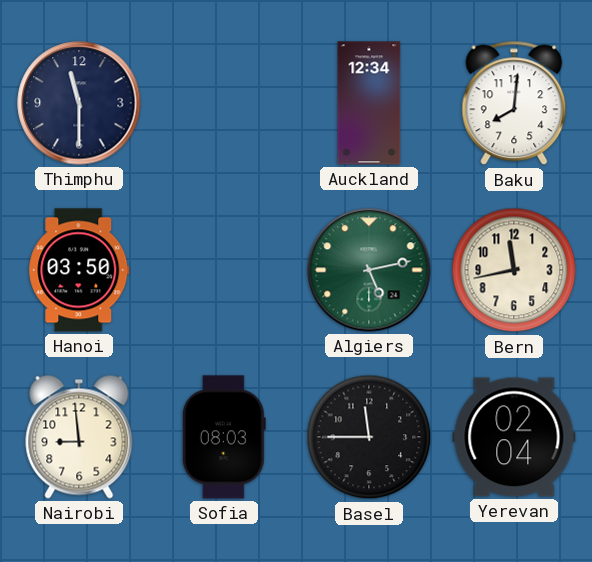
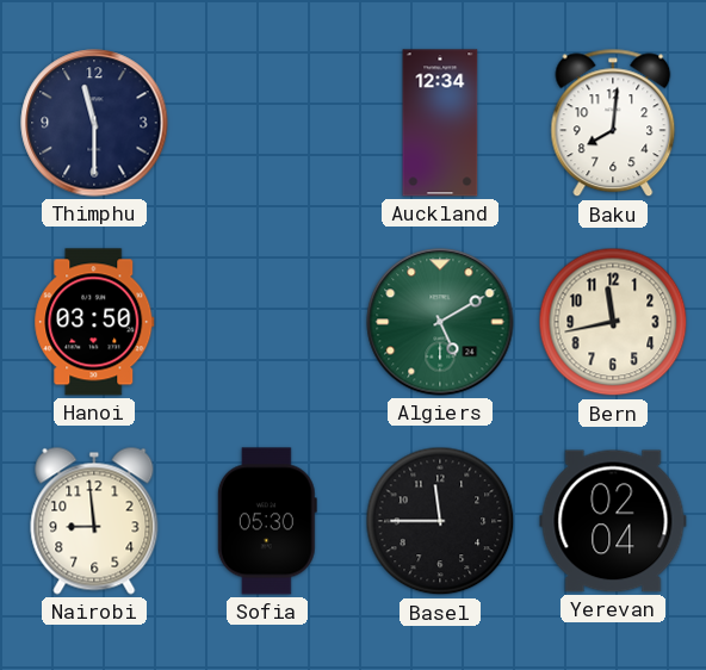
Algiers: 5:13 -> 5:10
Sofia: 08:03 -> 05:30
